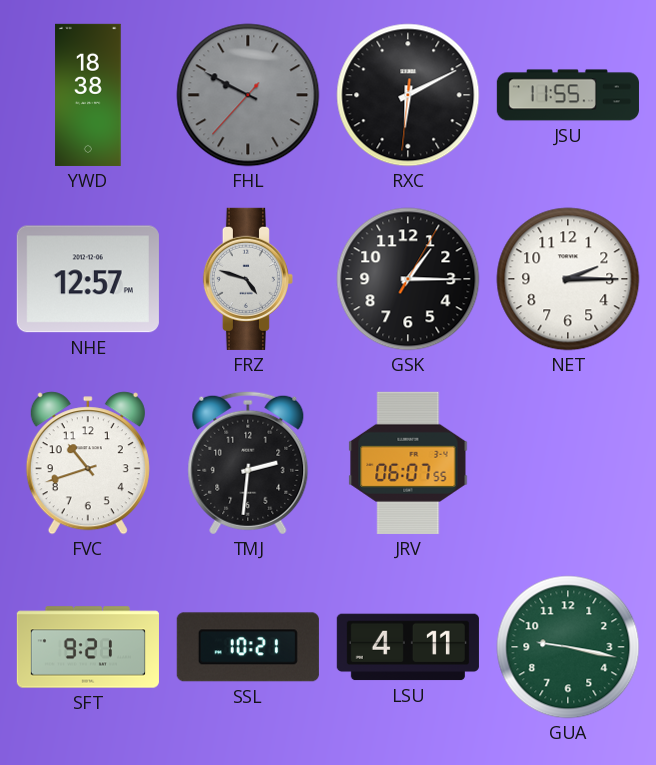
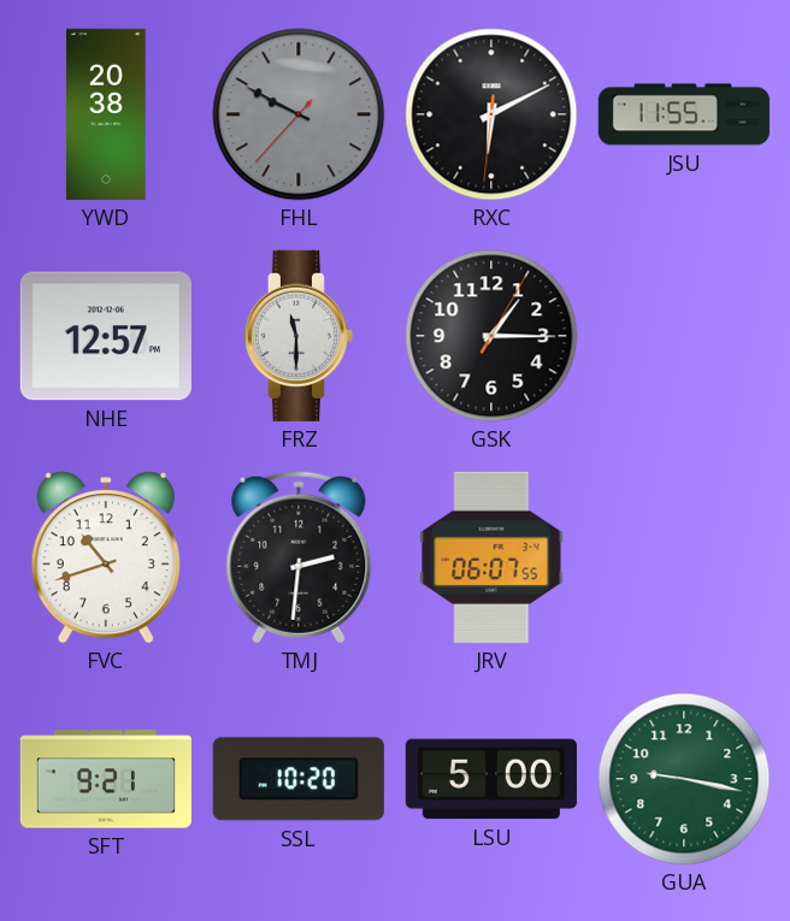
YWD: 18:38 -> 20:38
FRZ: 4:48 -> 11:30
NET: 2:15 -> none
SSL: 10:21 -> 10:20
LSU: 4:11 -> 5:00
